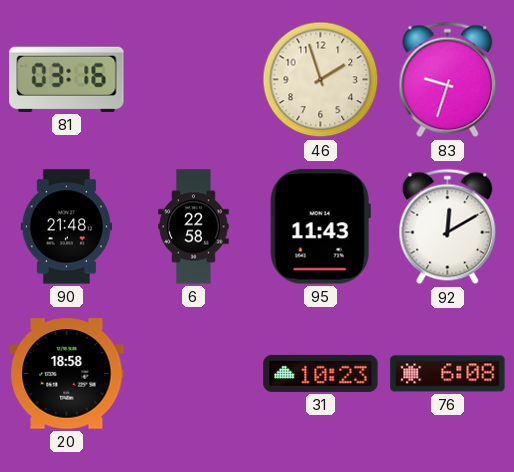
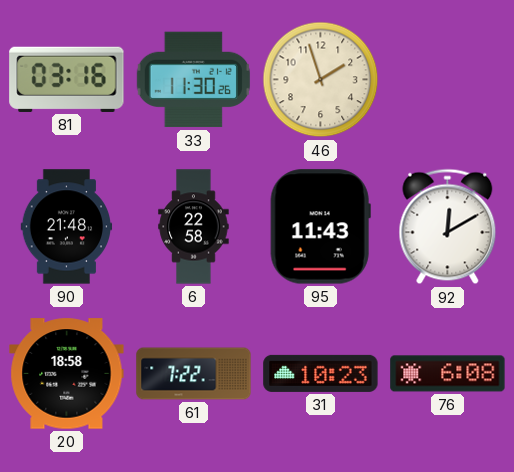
33: none -> 11:30
83: 9:33 -> none
61: none -> 7:22
